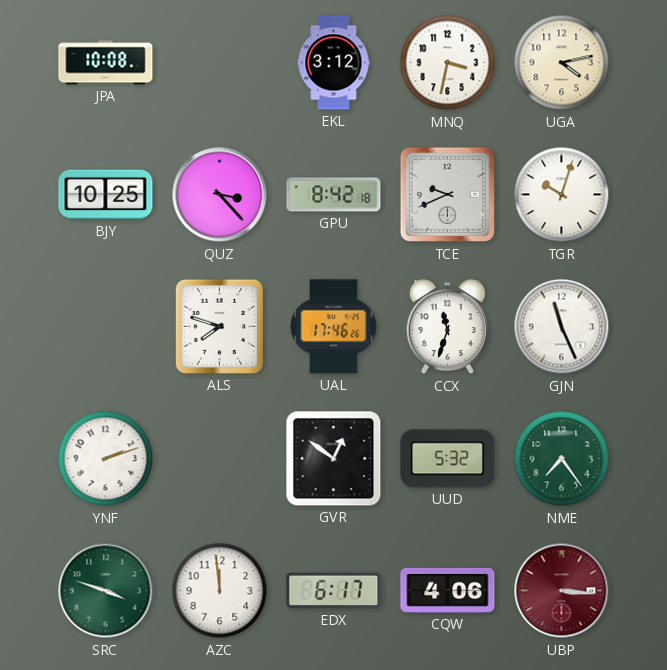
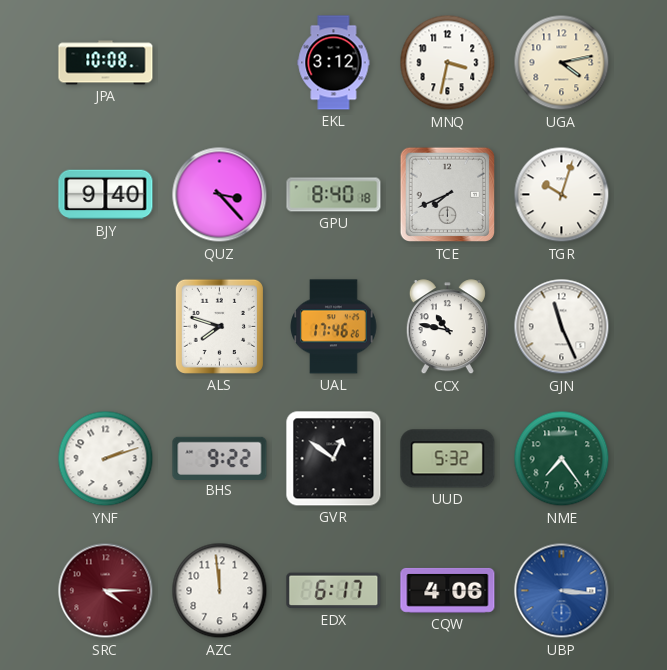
BJY: 10:25 -> 9:40
GPU: 8:42 -> 8:40
TCE: 9:41 -> 7:41
CCX: 11:33 -> 10:47
BHS: none -> 9:22
SRC: 3:48 -> 4:15
SRC dial: green -> burgundy
UBP dial: burgundy -> blue
